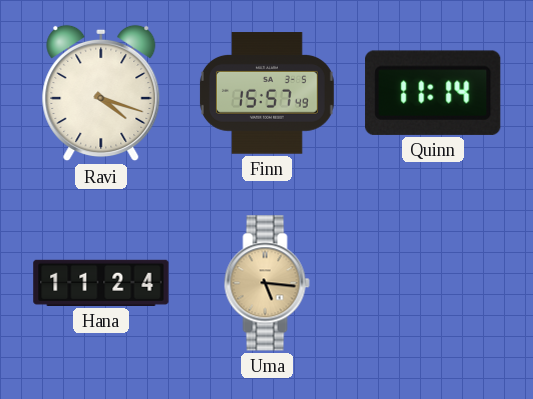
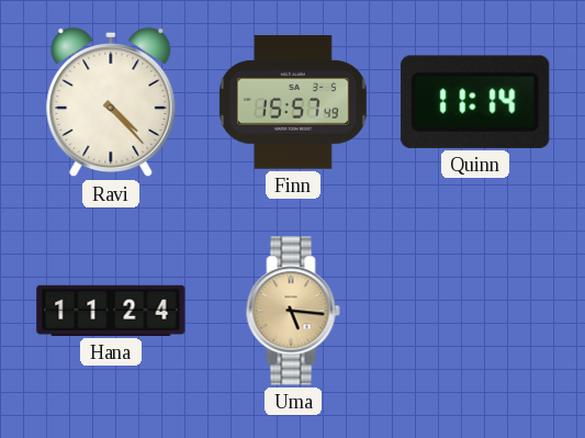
Ravi: 4:18 -> 4:23
